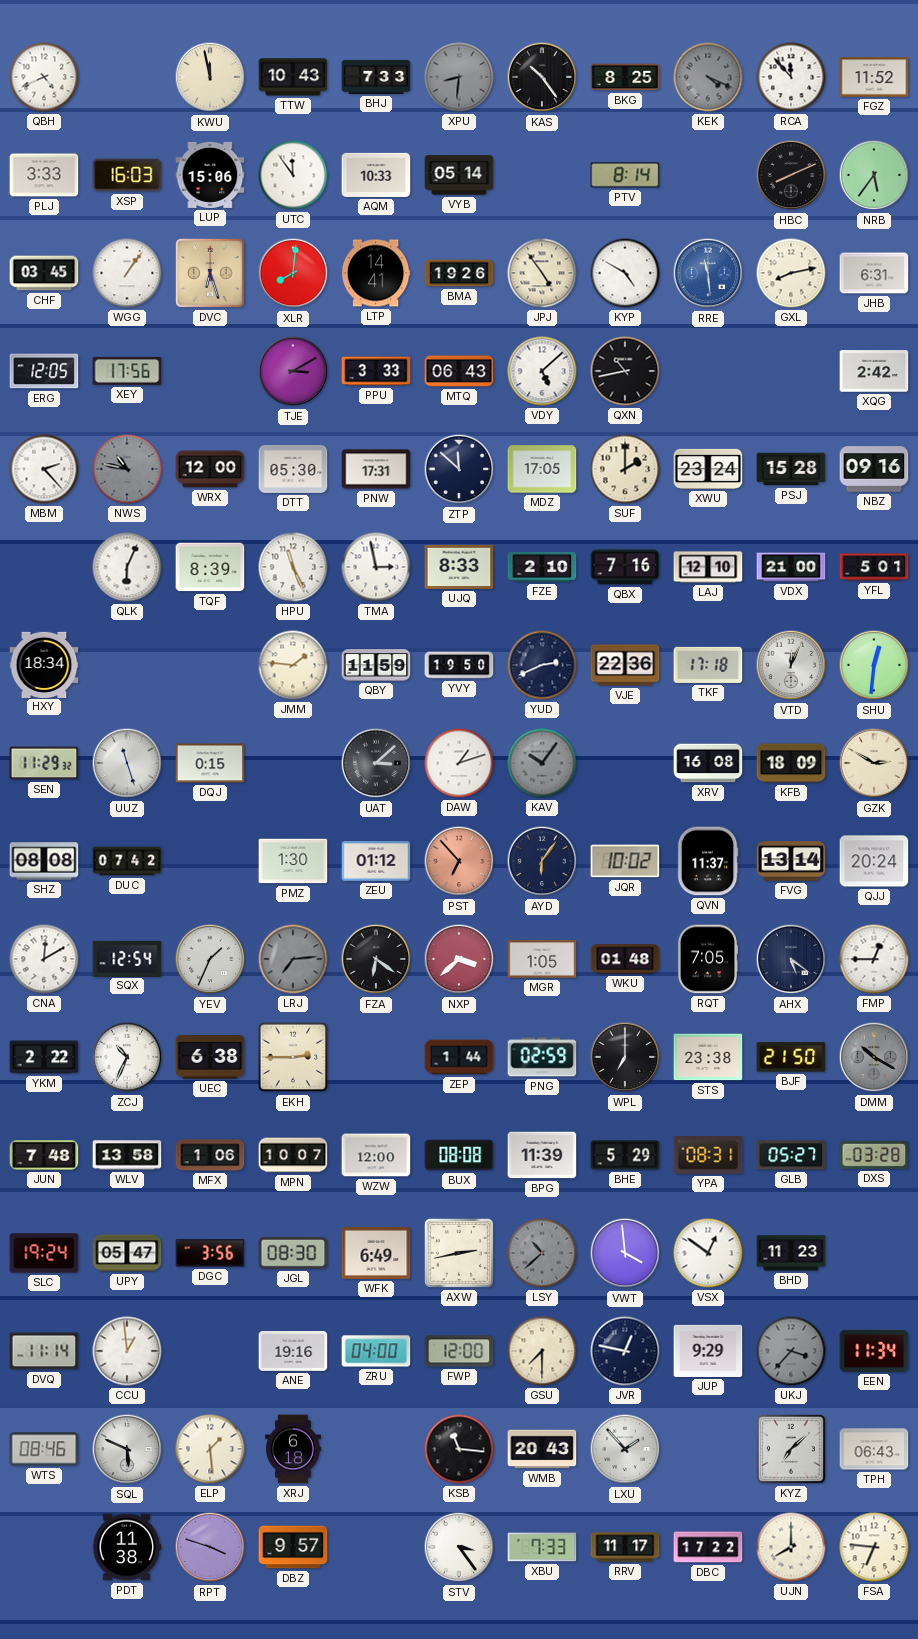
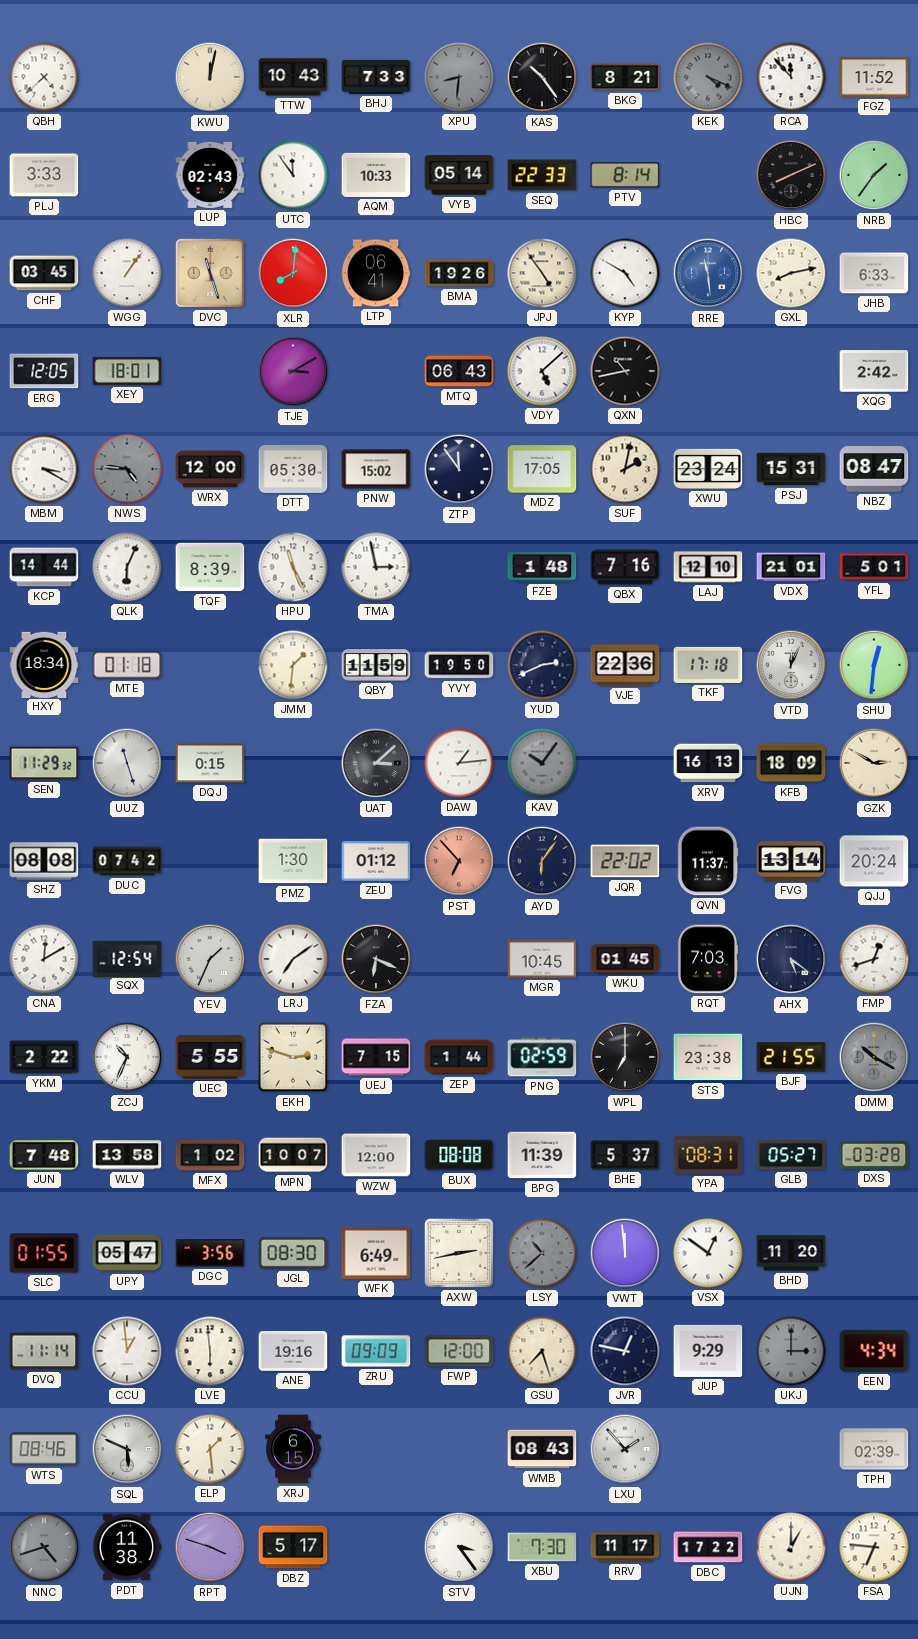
QBH: 4:41 -> 4:38
KWU: 11:58 -> 12:02
BKG: 8:25 -> 8:21
XSP: 16:03 -> none
LUP: 15:06 -> 02:43
SEQ: none -> 22:33
NRB: 5:36 -> 1:36
DVC: 6:27 -> 11:27
LTP: 14:41 -> 06:41
JHB: 6:31 -> 6:33
XEY: 17:56 -> 18:01
PPU: 3:33 -> none
MBM: 2:23 -> 3:20
NWS: 10:47 -> 4:46
PNW: 17:31 -> 15:02
ZTP: 11:52 -> 11:54
SUF: 2:00 -> 2:02
PSJ: 15:28 -> 15:31
NBZ: 09:16 -> 08:47
KCP: none -> 14:44
UJQ: 8:33 -> none
FZE: 2:10 -> 1:48
VDX: 21:00 -> 21:01
MTE: none -> 01:18
JMM: 1:46 -> 1:31
DAW: 1:12 -> 1:14
XRV: 16:08 -> 16:13
JQR: 10:02 -> 22:02
LRJ: 7:14 -> 7:09
LRJ dial: grey -> white
FZA: 6:21 -> 6:19
NXP: 3:38 -> none
MGR: 1:05 -> 10:45
WKU: 01:48 -> 01:45
RQT: 7:05 -> 7:03
FMP: 12:45 -> 12:42
UEC: 6:38 -> 5:55
EKH: 2:45 -> 2:48
UEJ: none -> 7:15
BJF: 21:50 -> 21:55
MFX: 1:06 -> 1:02
BHE: 5:29 -> 5:37
SLC: 19:24 -> 01:55
VWT: 3:59 -> 11:59
BHD: 11:23 -> 11:20
LVE: none -> 5:59
ZRU: 04:00 -> 09:09
GSU: 7:30 -> 7:27
UKJ: 3:37 -> 3:00
EEN: 11:34 -> 4:34
XRJ: 6:18 -> 6:15
KSB: 11:16 -> none
WMB: 20:43 -> 08:43
KYZ: 7:08 -> none
TPH: 06:43 -> 02:39
NNC: none -> 4:42
DBZ: 9:57 -> 5:17
XBU: 7:33 -> 7:30
UJN: 8:00 -> 1:00
